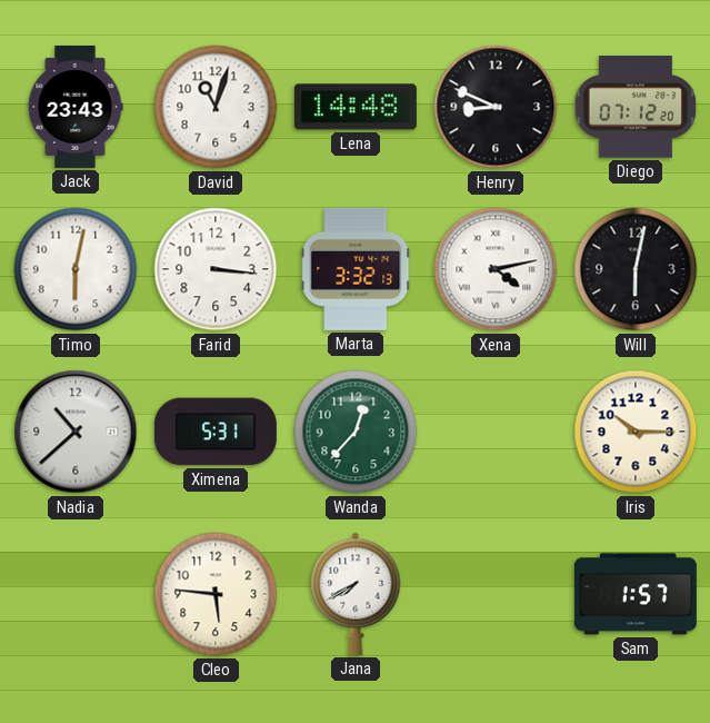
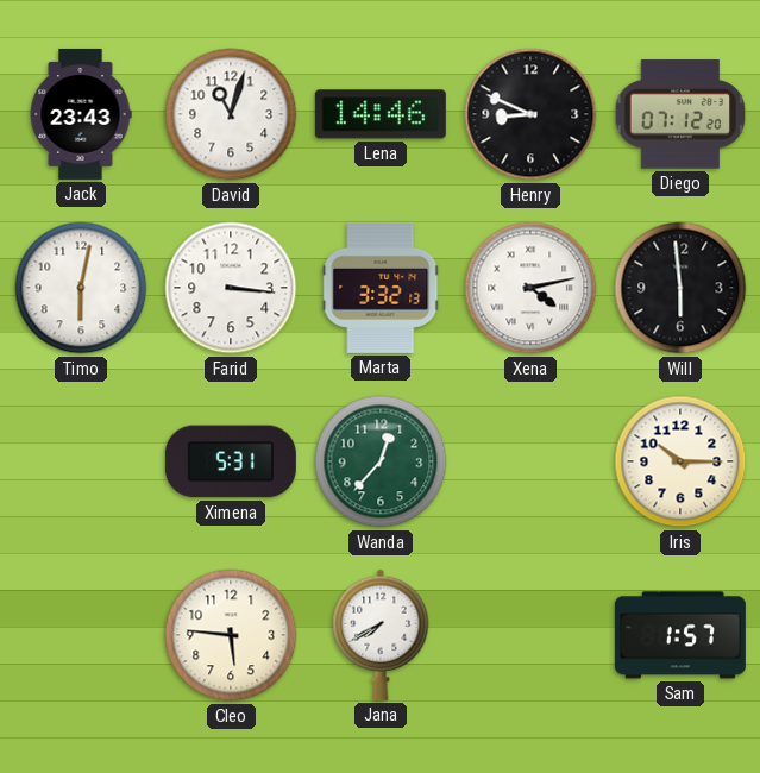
Lena: 14:48 -> 14:46
Will: 6:02 -> 5:59
Nadia: 10:38 -> none
